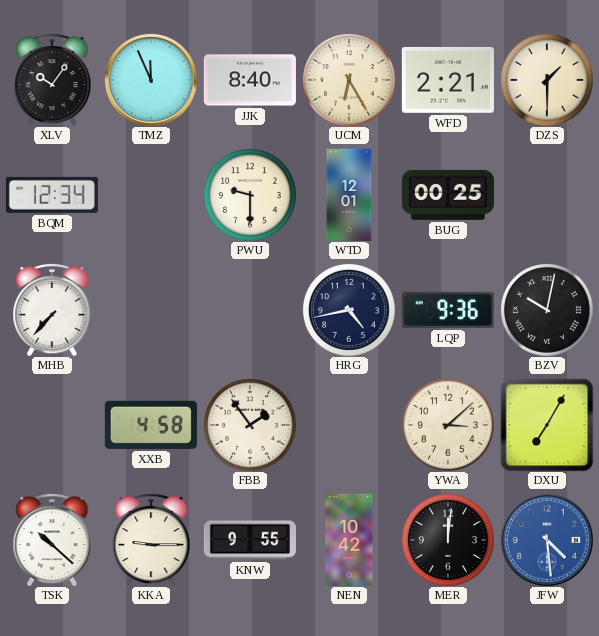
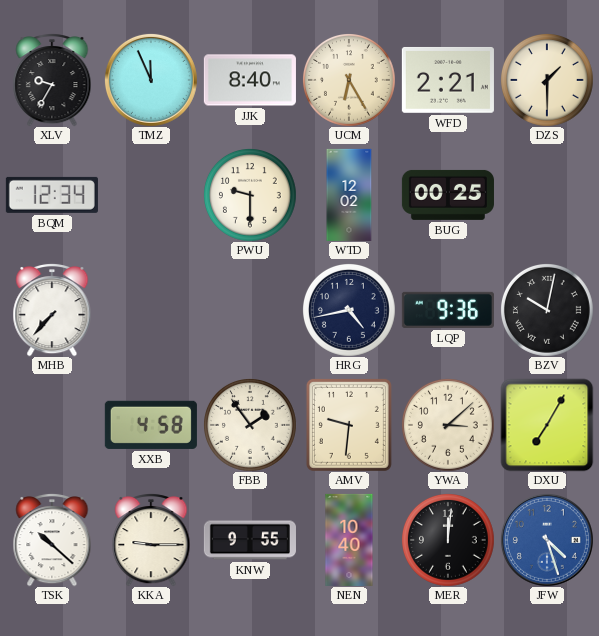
XLV: 10:06 -> 9:35
WTD: 12:01 -> 12:02
AMV: none -> 9:31
NEN: 10:42 -> 10:40
JFW: 4:29 -> 4:27
